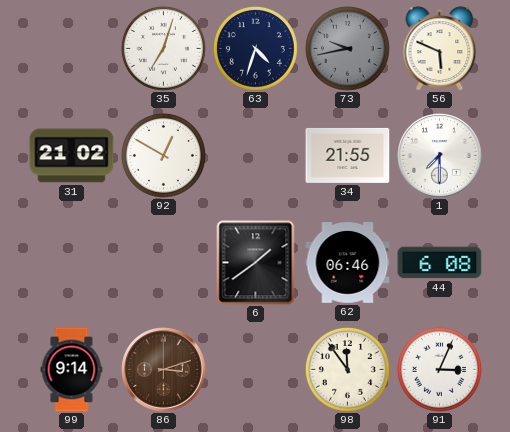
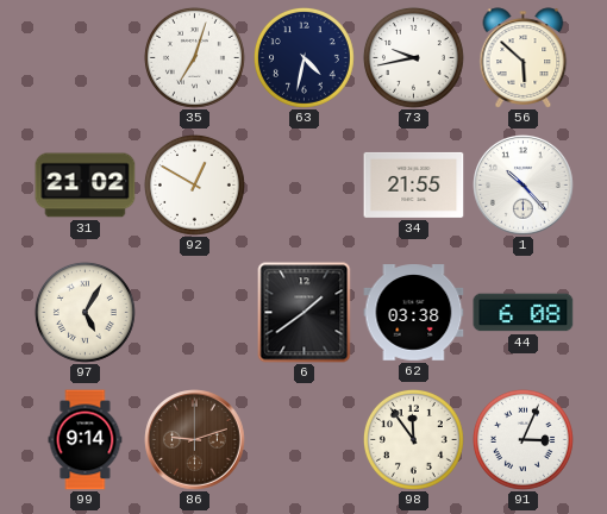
63: 4:33 -> 4:32
73 dial: grey -> white
56: 5:49 -> 5:52
1: 7:30 -> 10:23
97: none -> 5:05
62: 06:46 -> 03:38
86: 3:12 -> 9:12
